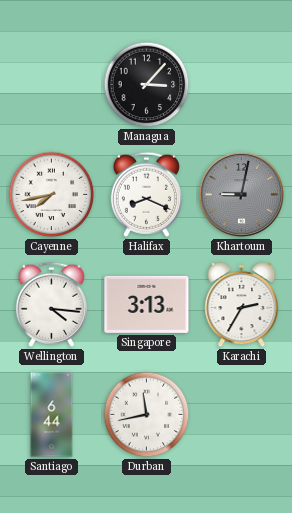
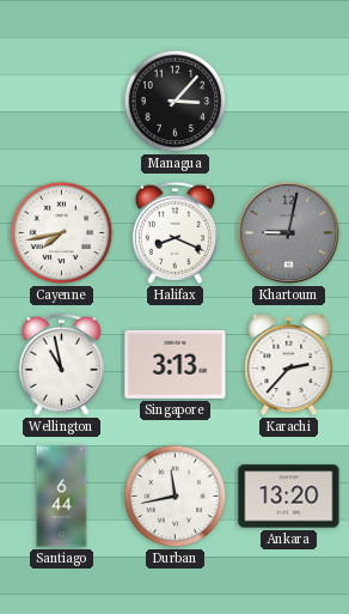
Wellington: 4:16 -> 10:58
Karachi: 2:35 -> 2:37
Ankara: none -> 13:20
